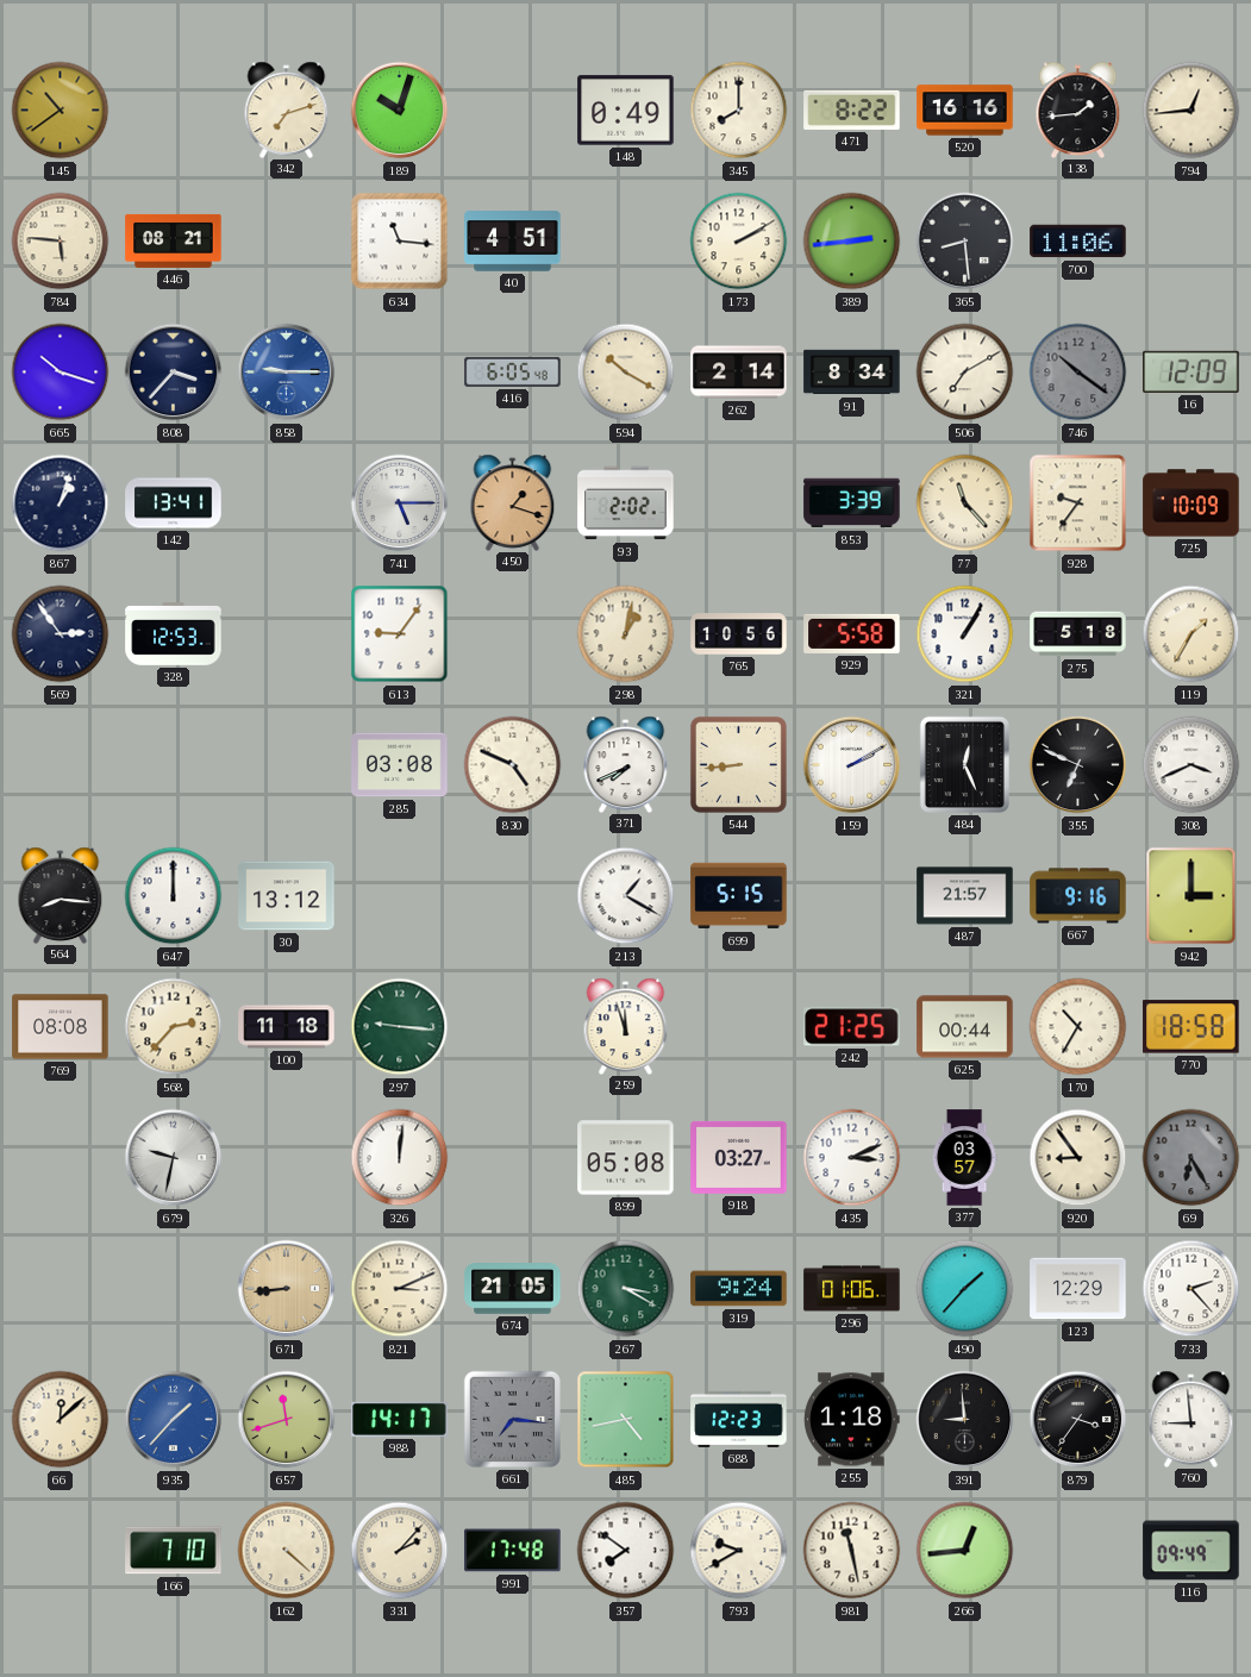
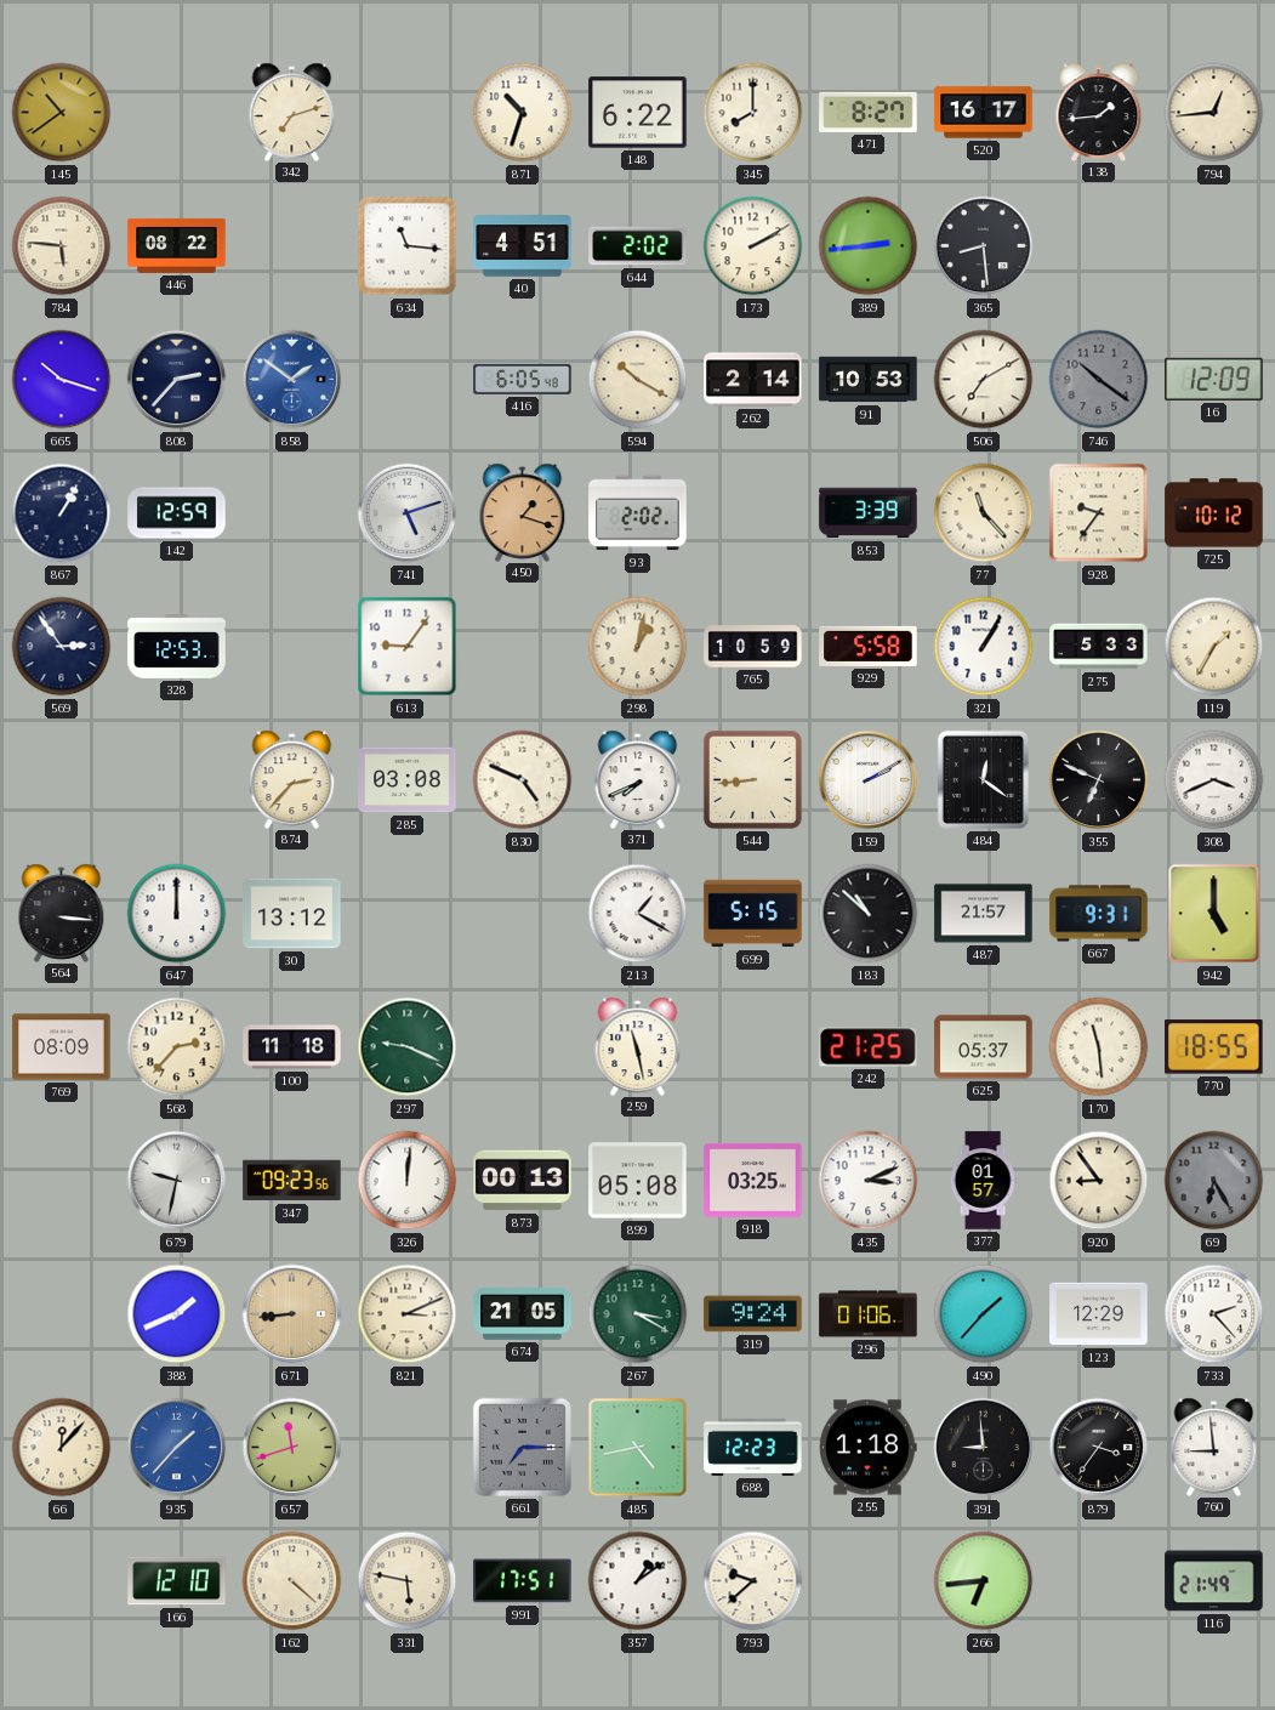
189: 10:03 -> none
871: none -> 10:33
148: 0:49 -> 6:22
471: 8:22 -> 8:27
520: 16:16 -> 16:17
446: 08:21 -> 08:22
644: none -> 2:02
700: 11:06 -> none
808: 3:37 -> 2:37
858: 9:15 -> 1:51
91: 8:34 -> 10:53
867: 1:03 -> 1:05
142: 13:41 -> 12:59
741: 5:15 -> 5:12
725: 10:09 -> 10:12
765: 10:56 -> 10:59
275: 5:18 -> 5:33
874: none -> 2:37
484: 12:26 -> 12:21
564: 8:16 -> 3:16
183: none -> 10:52
667: 9:16 -> 9:31
942: 3:00 -> 5:00
769: 08:08 -> 08:09
297: 9:16 -> 9:19
259: 11:57 -> 11:28
625: 00:44 -> 05:37
170: 10:35 -> 11:29
770: 18:58 -> 18:55
347: none -> 09:23
873: none -> 00:13
918: 03:27 -> 03:25
377: 03:57 -> 01:57
388: none -> 1:41
66: 12:08 -> 12:07
988: 14:17 -> none
661: 7:16 -> 7:15
166: 7:10 -> 12:10
331: 2:07 -> 5:47
991: 17:48 -> 17:51
357: 7:51 -> 1:09
793: 9:40 -> 9:38
981: 11:28 -> none
266: 12:44 -> 6:44
116: 09:49 -> 21:49
